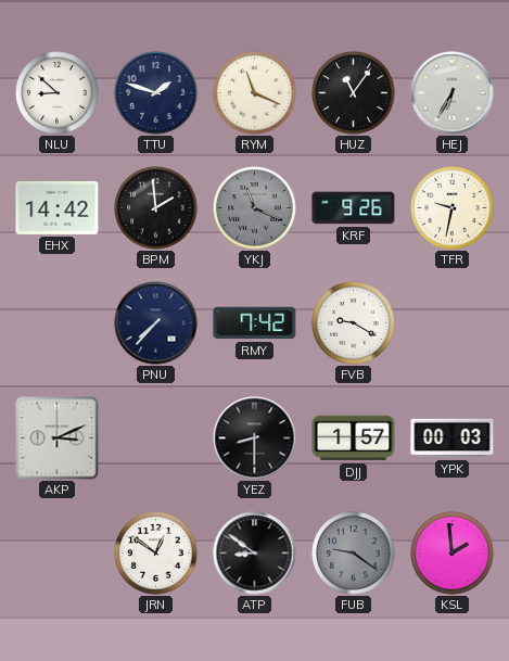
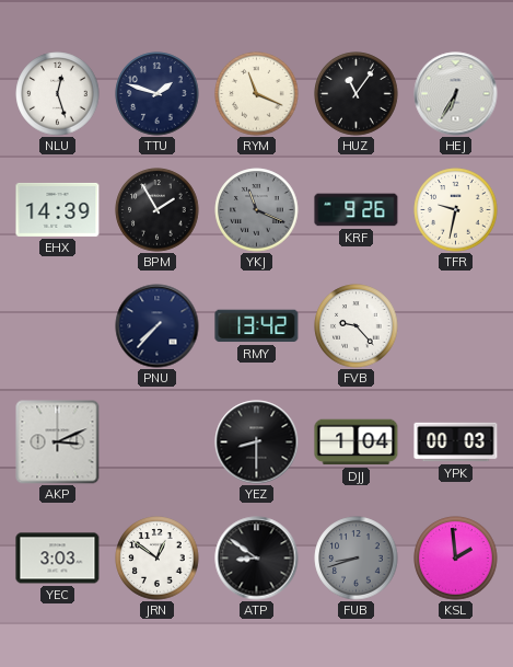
NLU: 8:52 -> 12:27
EHX: 14:42 -> 14:39
BPM: 1:59 -> 1:55
RMY: 7:42 -> 13:42
FVB: 9:20 -> 9:23
DJJ: 1:57 -> 1:04
YEC: none -> 3:03
FUB: 9:21 -> 8:42
